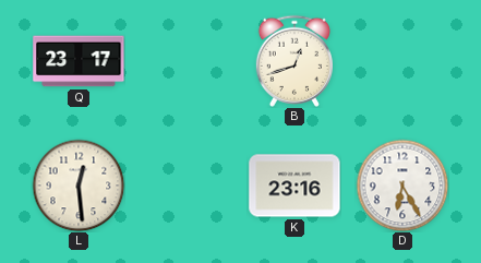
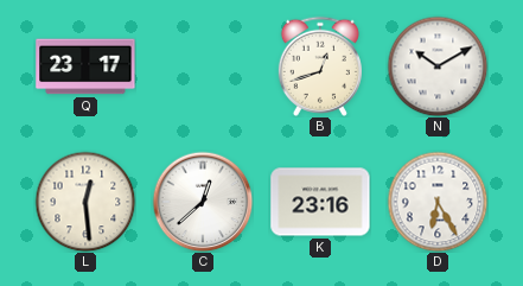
N: none -> 10:10
C: none -> 12:38
